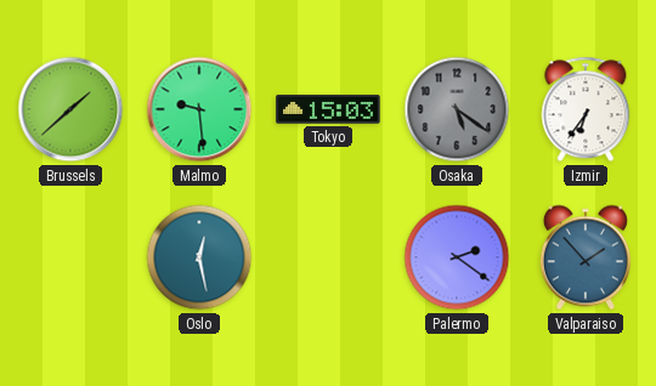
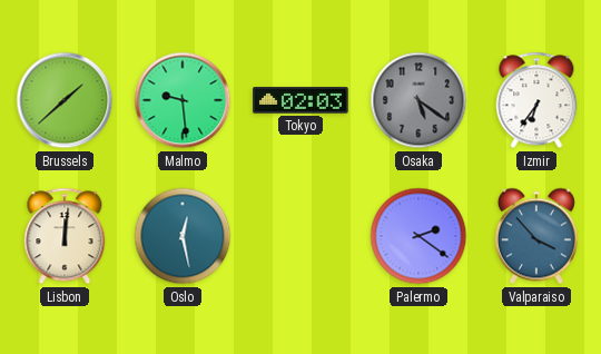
Tokyo: 15:03 -> 02:03
Lisbon: none -> 12:01
Valparaiso: 1:53 -> 3:53
